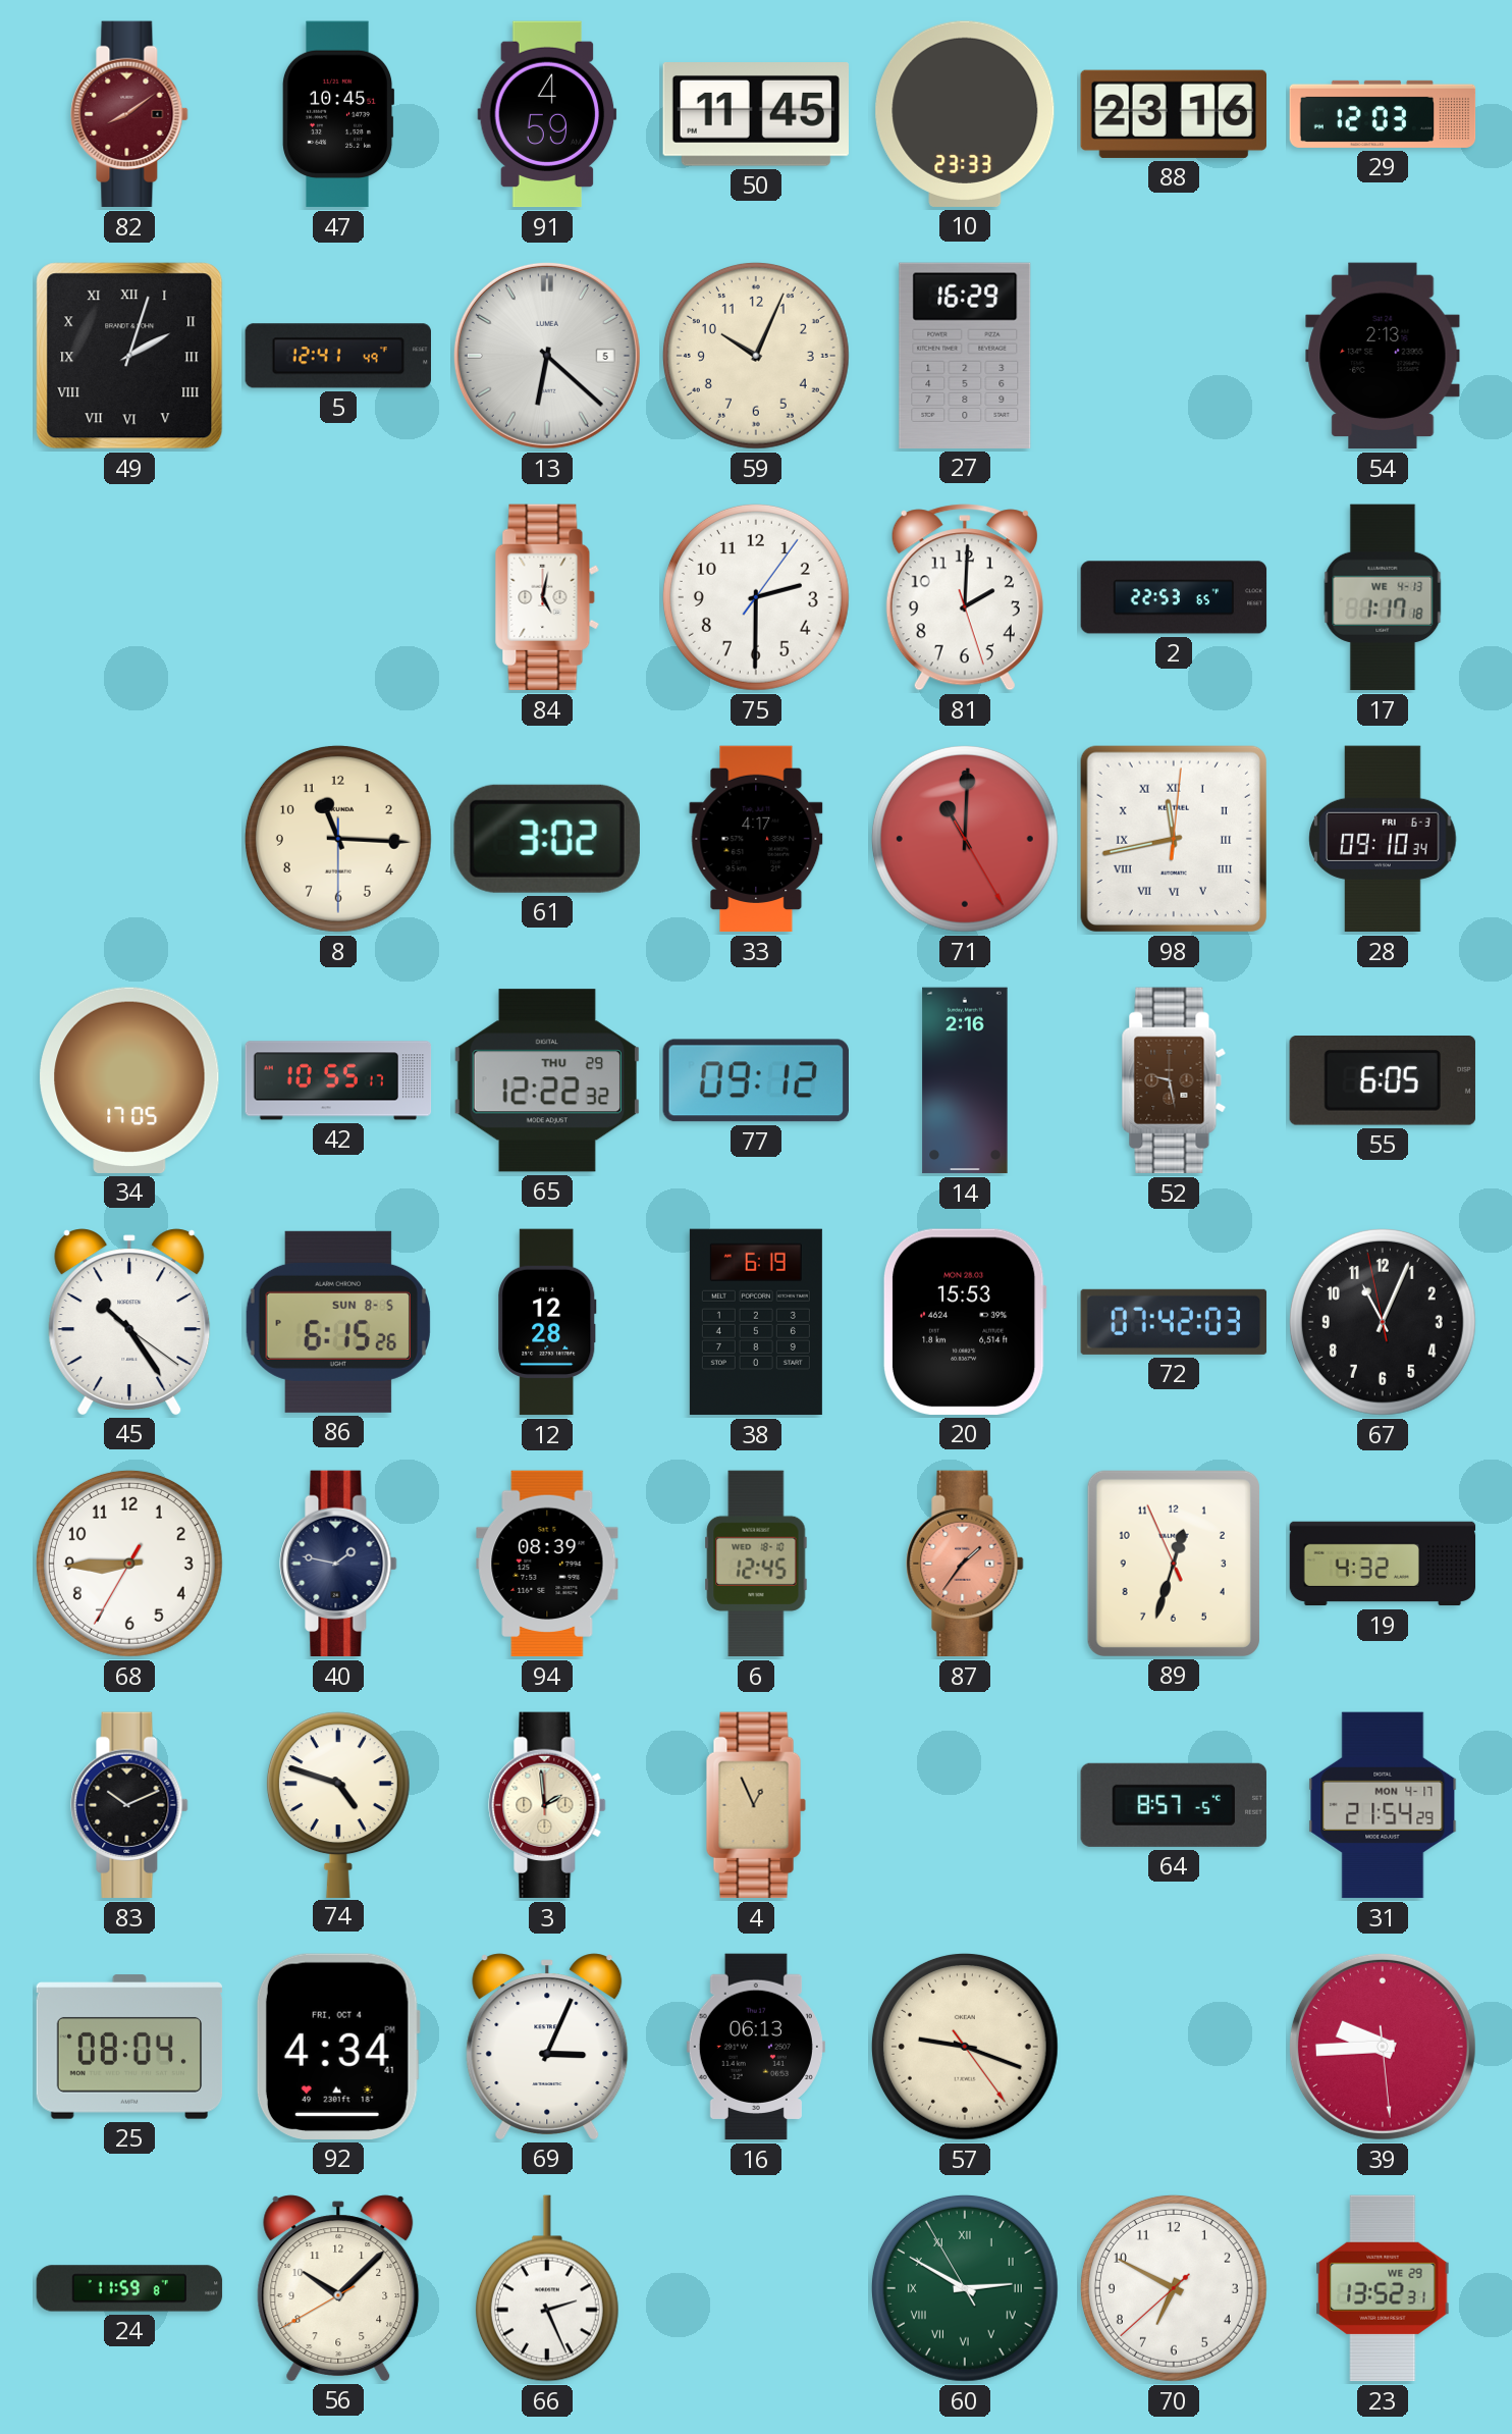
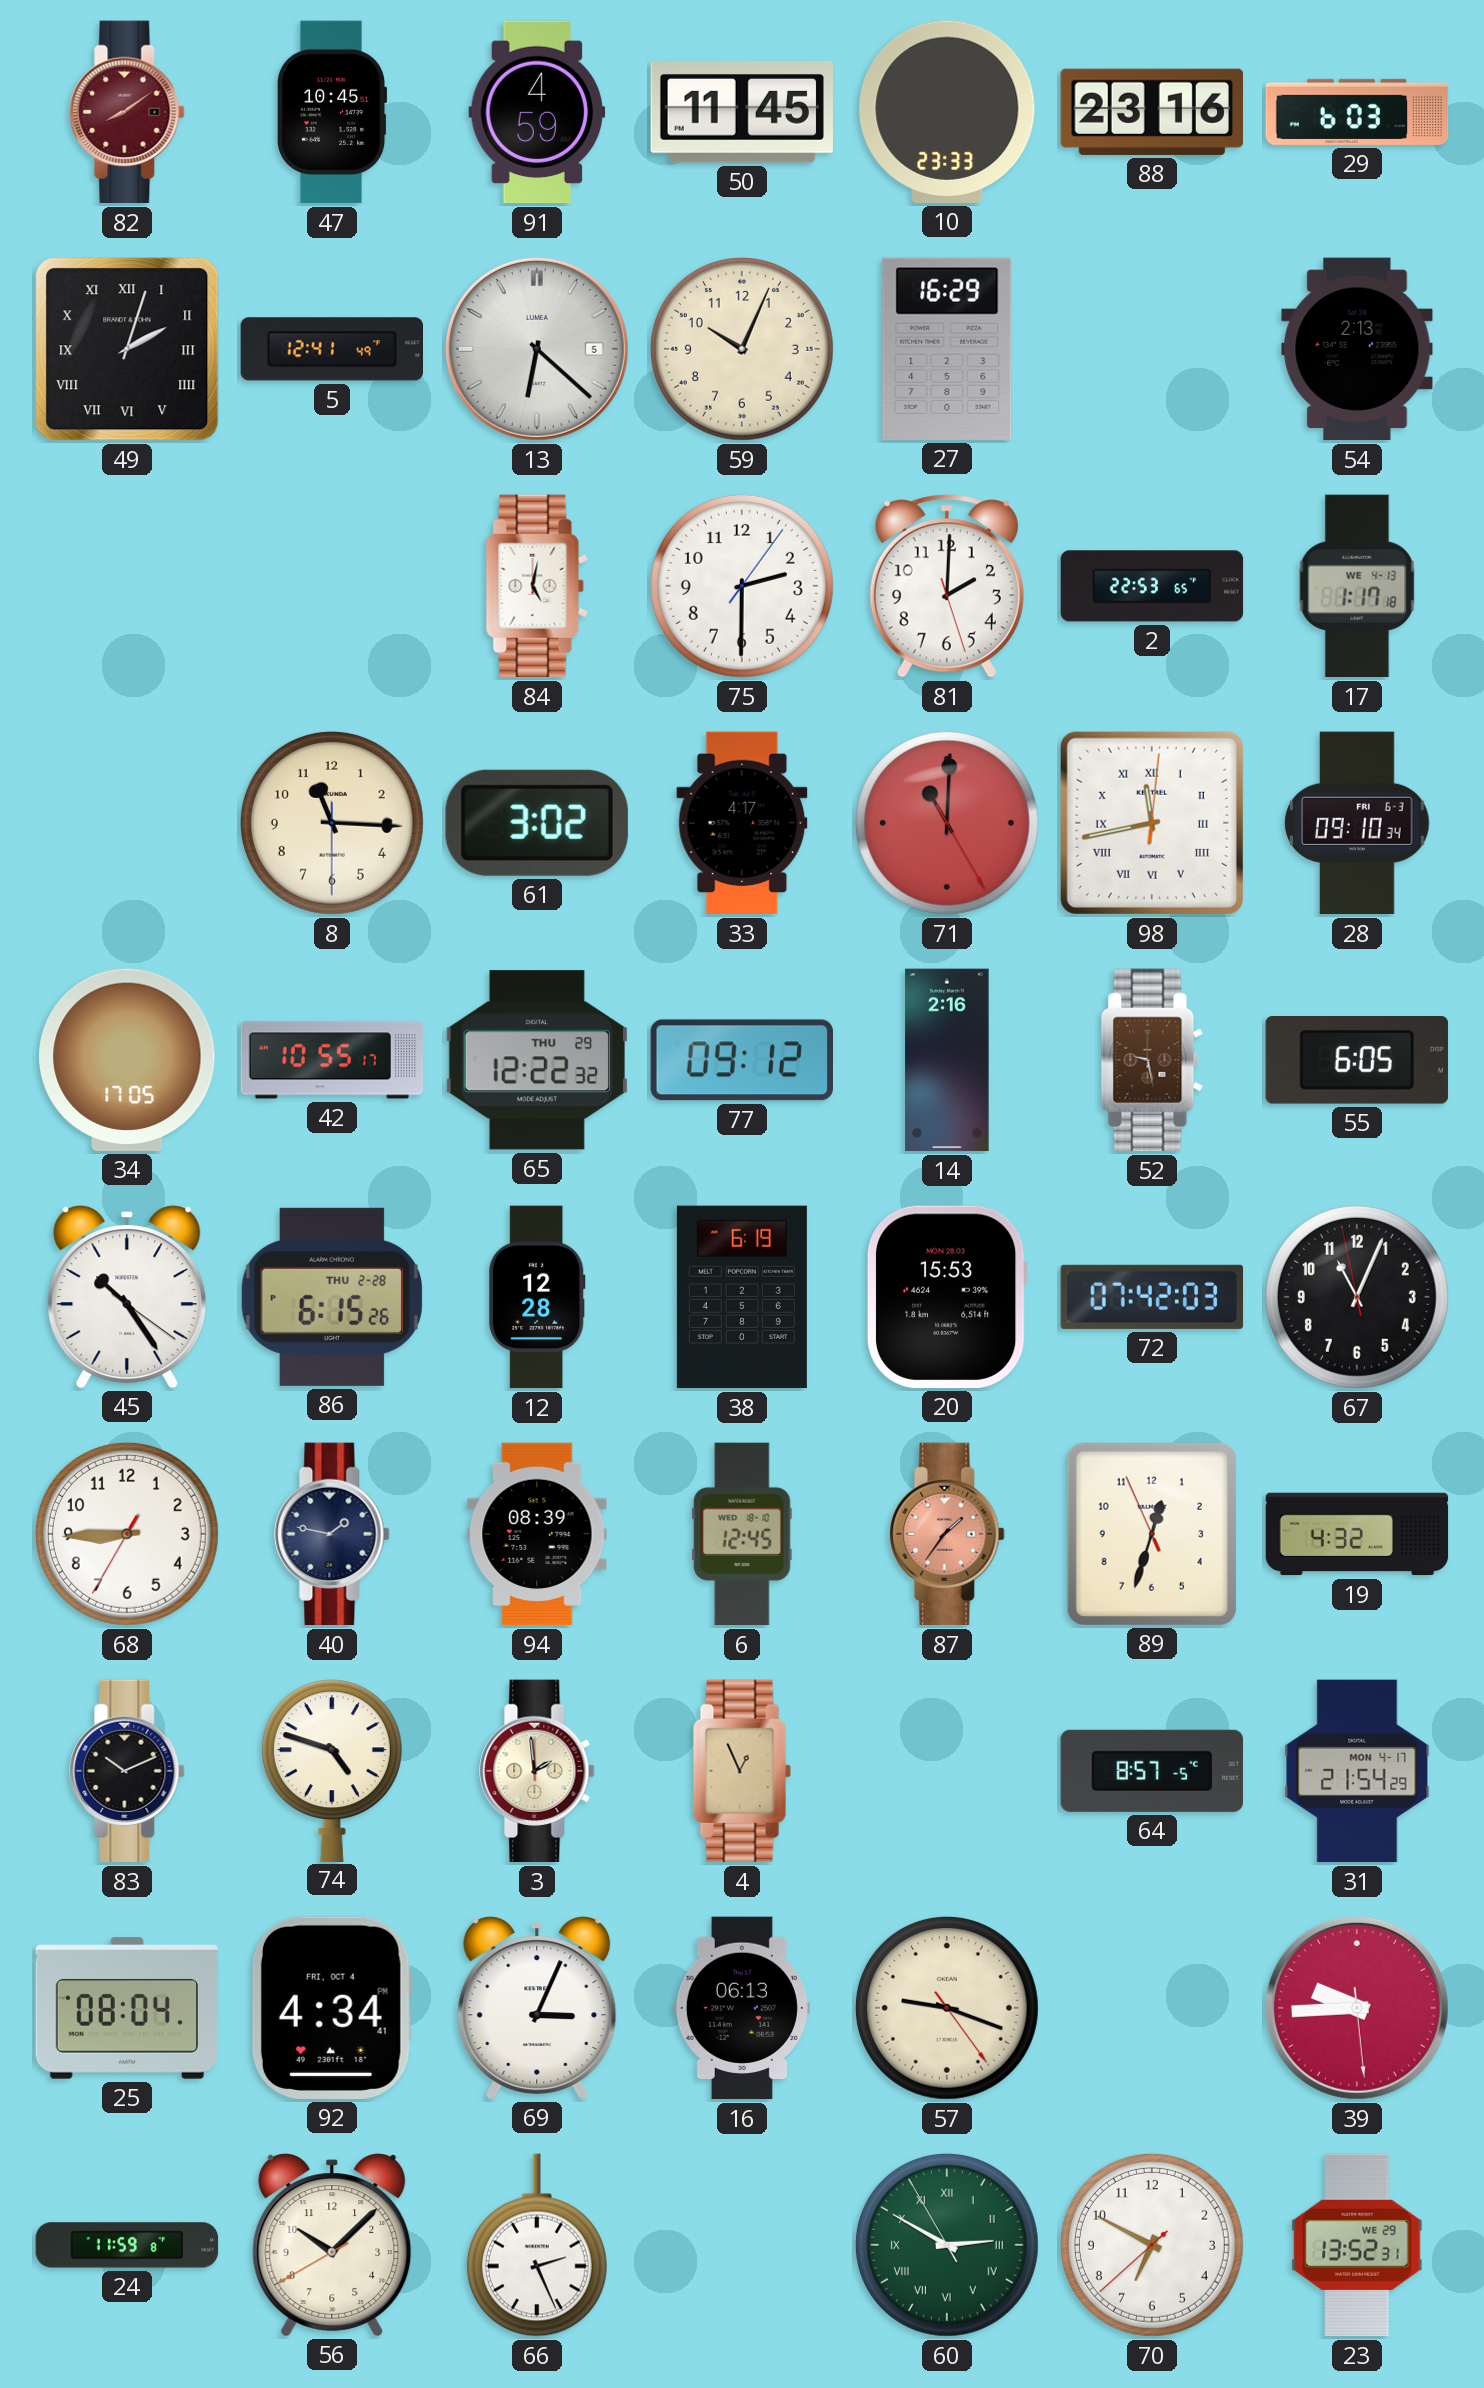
29: 12:03 -> 6:03
86 date: SUN 8-5 -> THU 2-28
